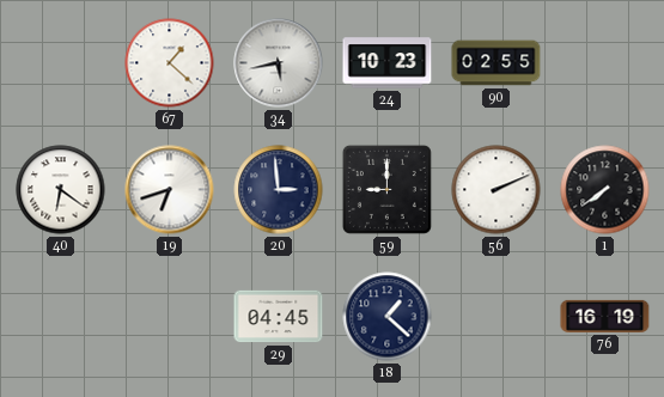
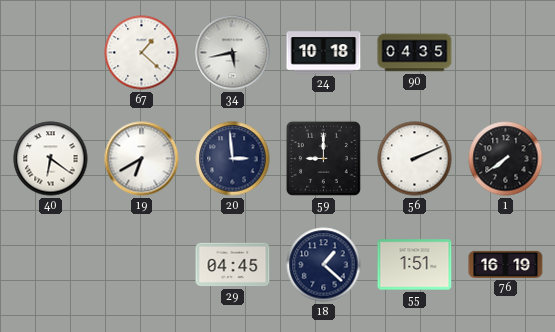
24: 10:23 -> 10:18
90: 02:55 -> 04:35
19: 6:42 -> 6:40
55: none -> 1:51
